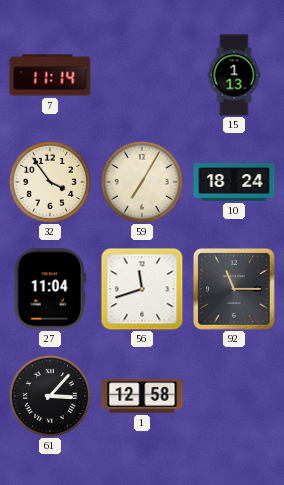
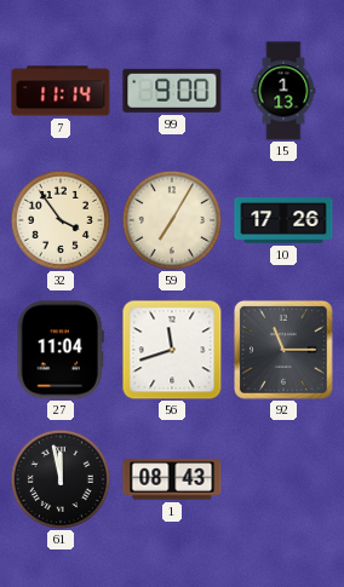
99: none -> 9:00
10: 18:24 -> 17:26
61: 3:07 -> 11:58
1: 12:58 -> 08:43
